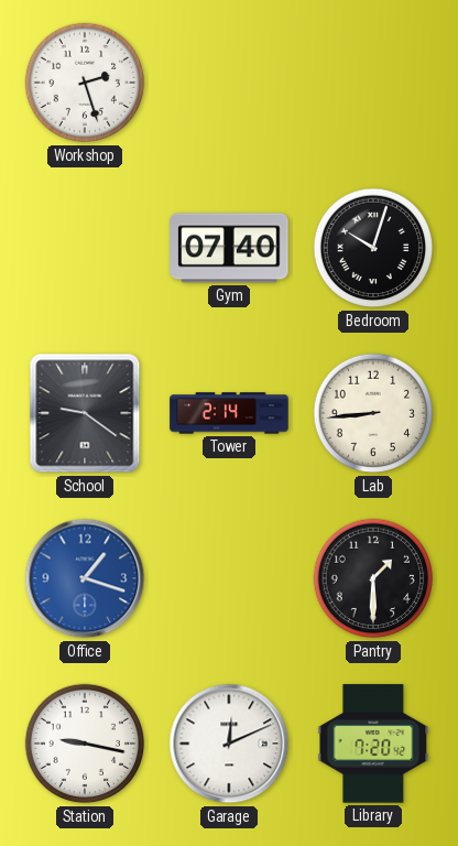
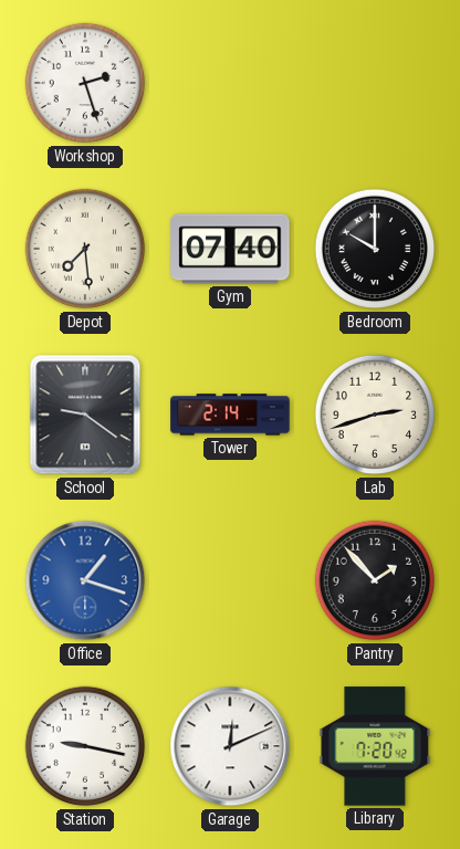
Depot: none -> 7:29
Bedroom: 10:03 -> 10:00
Lab: 8:44 -> 2:42
Pantry: 1:30 -> 1:53
